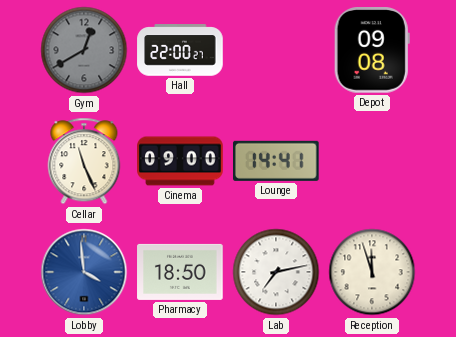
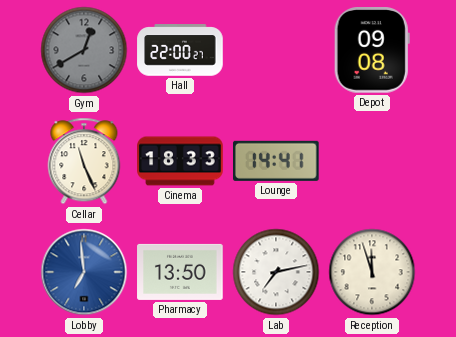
Cinema: 09:00 -> 18:33
Lobby: 3:59 -> 6:59
Pharmacy: 18:50 -> 13:50
